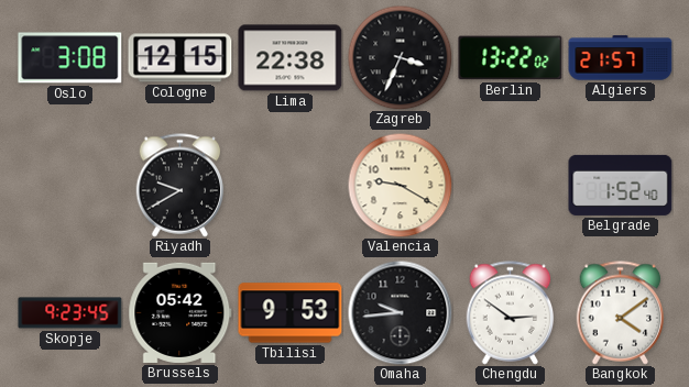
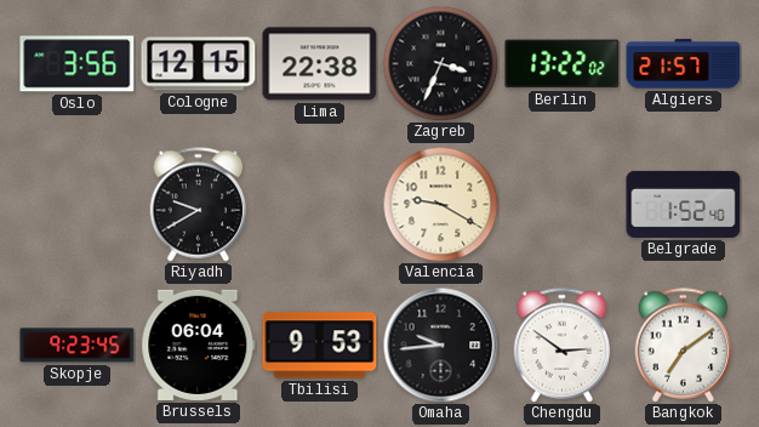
Oslo: 3:08 -> 3:56
Brussels: 05:42 -> 06:04
Bangkok: 4:09 -> 7:09
